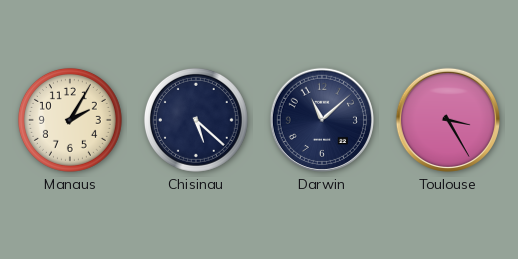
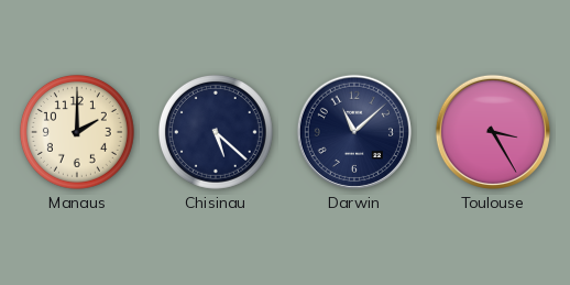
Manaus: 2:05 -> 2:00
